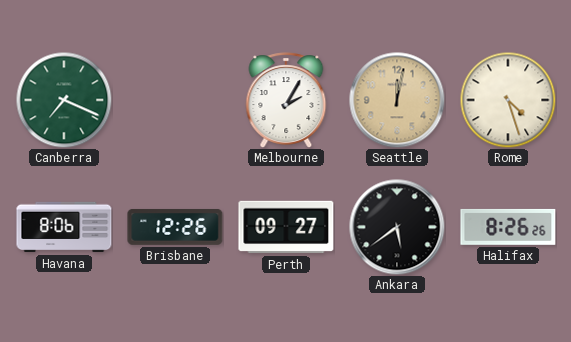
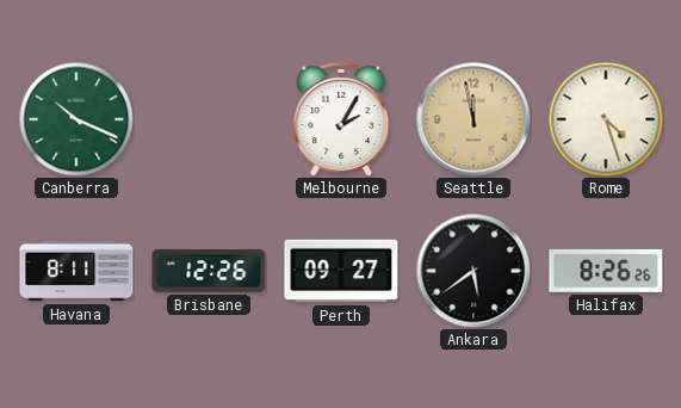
Canberra: 7:19 -> 10:19
Seattle: 12:02 -> 11:58
Havana: 8:06 -> 8:11
